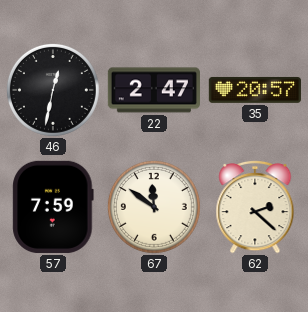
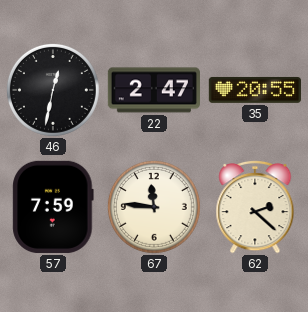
35: 20:57 -> 20:55
67: 11:51 -> 11:46
